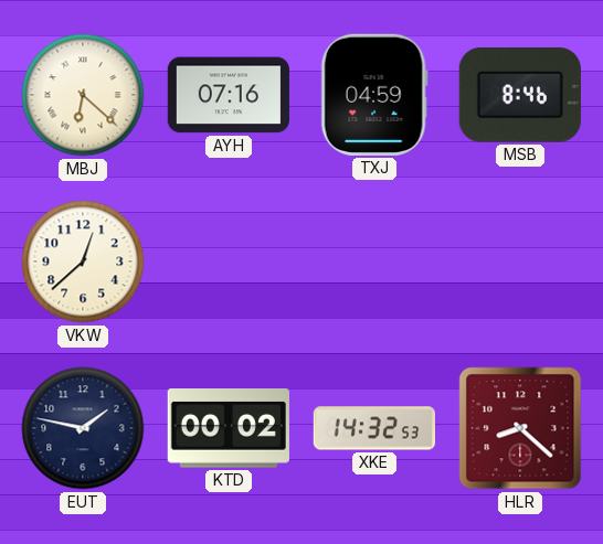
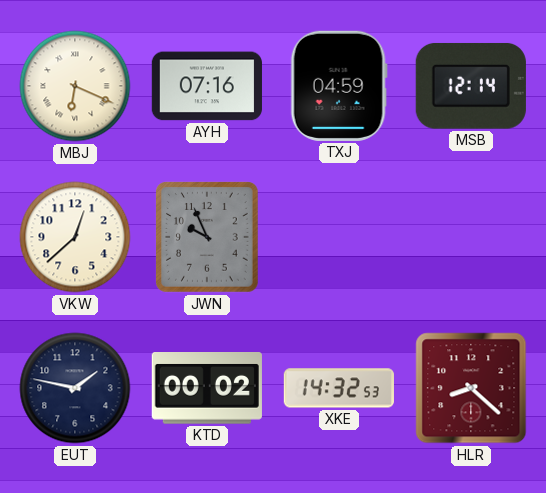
MBJ: 6:22 -> 6:19
MSB: 8:46 -> 12:14
JWN: none -> 9:56
